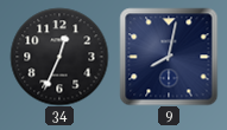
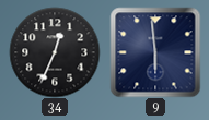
9: 8:02 -> 5:59
